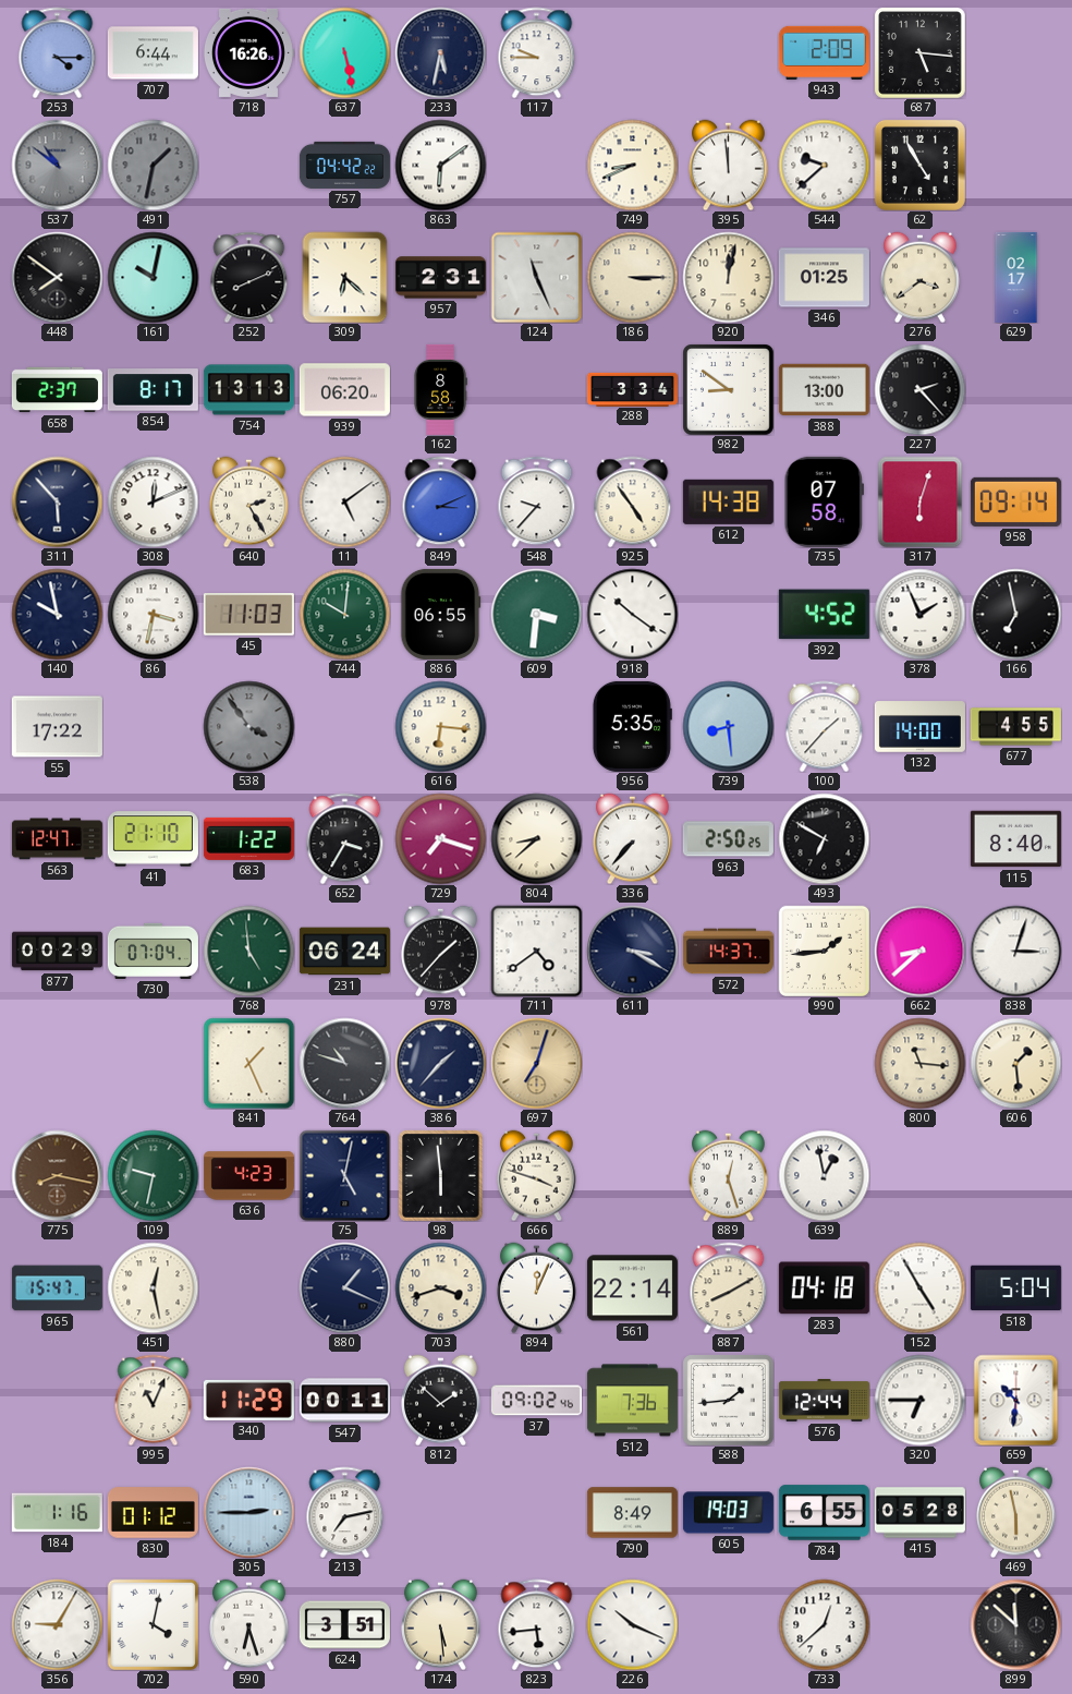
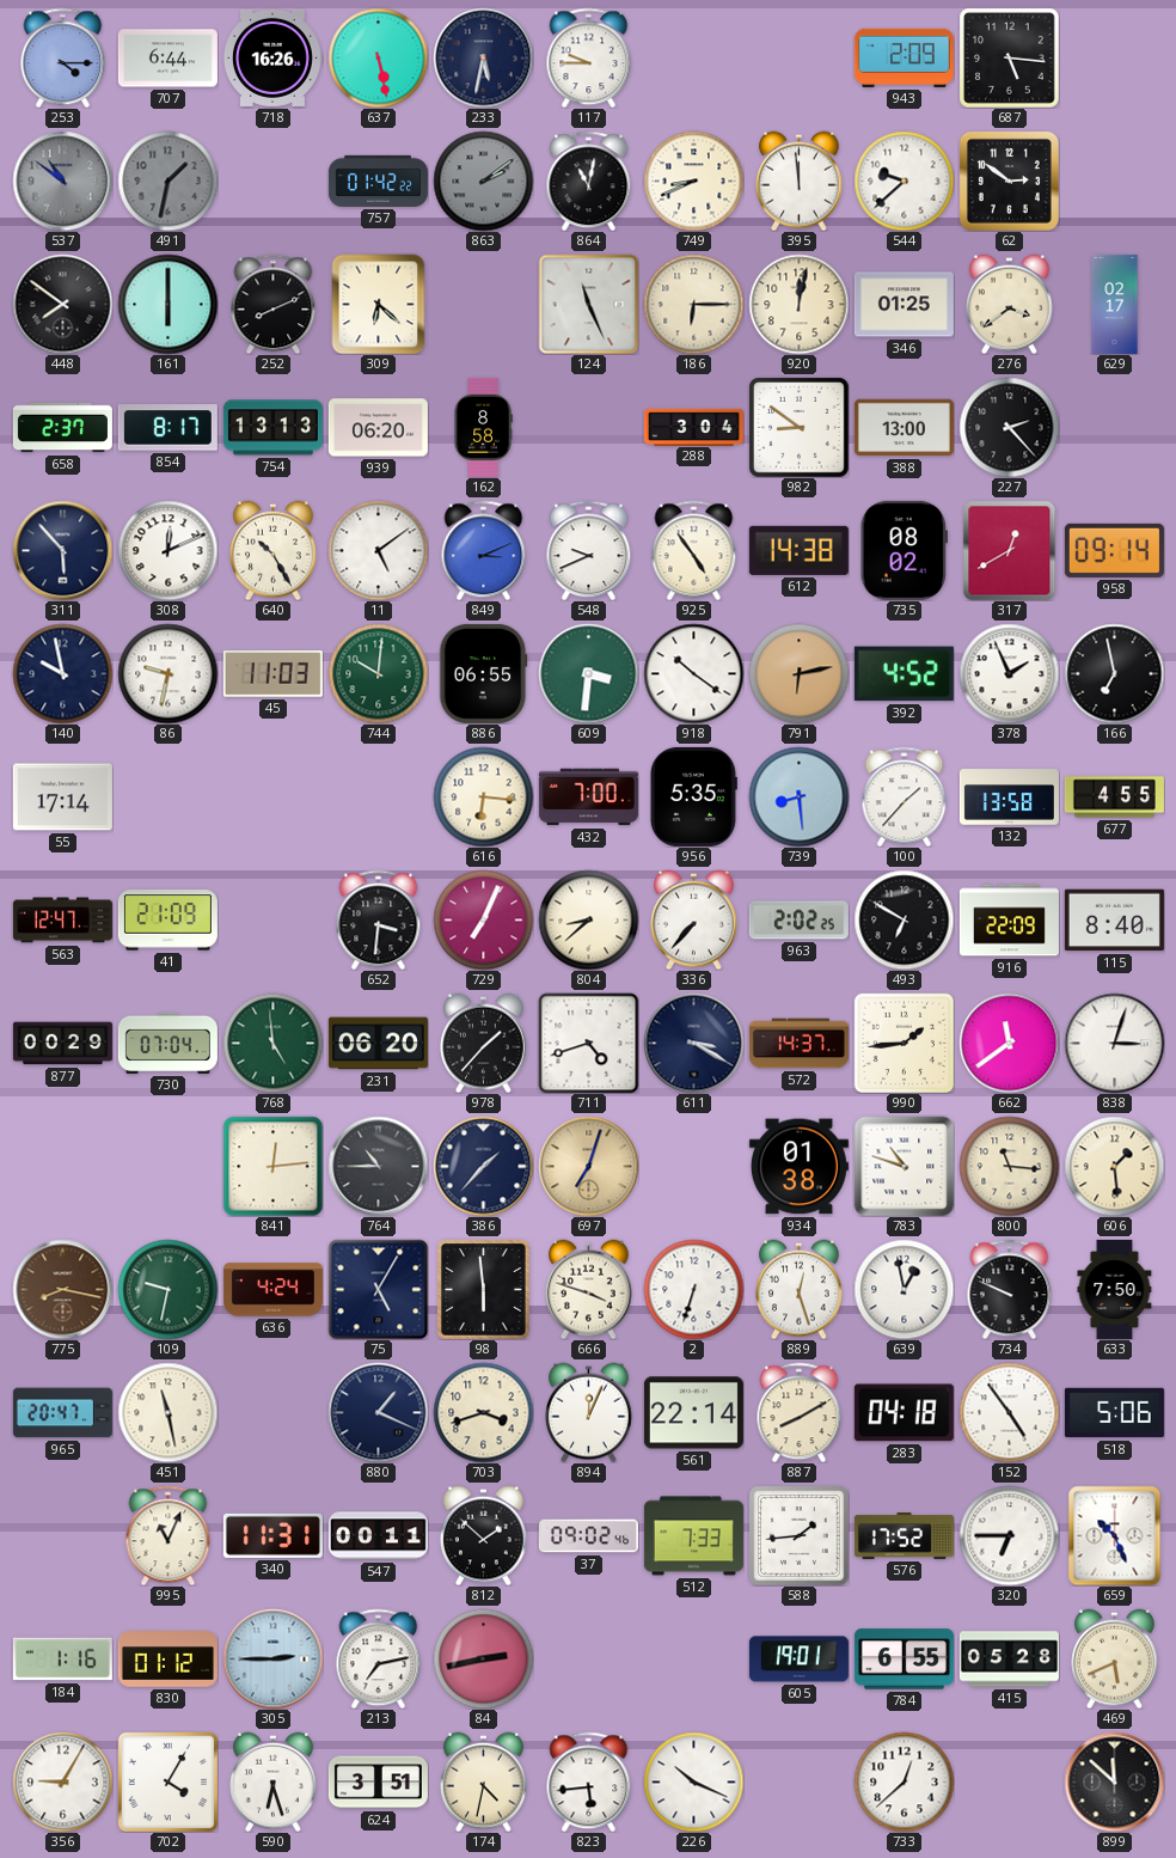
757: 04:42 -> 01:42
863: 6:09 -> 2:09
863 dial: white -> grey
864: none -> 11:02
62: 4:55 -> 2:51
161: 10:02 -> 6:00
957: 2:31 -> none
186: 3:15 -> 6:15
288: 3:34 -> 3:04
640: 2:25 -> 10:25
548: 9:37 -> 9:41
735: 07:58 -> 08:02
317: 6:03 -> 12:40
86: 3:32 -> 9:32
791: none -> 6:13
55: 17:22 -> 17:14
538: 3:54 -> none
432: none -> 7:00
132: 14:00 -> 13:58
41: 21:10 -> 21:09
683: 1:22 -> none
652: 3:35 -> 3:31
729: 7:18 -> 7:04
963: 2:50 -> 2:02
916: none -> 22:09
231: 06:24 -> 06:20
711: 4:39 -> 4:42
662: 8:38 -> 11:39
841: 1:26 -> 12:14
764: 10:48 -> 10:45
934: none -> 01:38
783: none -> 10:48
636: 4:23 -> 4:24
75: 5:02 -> 5:05
2: none -> 6:33
734: none -> 9:49
633: none -> 7:50
965: 15:47 -> 20:47
451: 12:28 -> 11:28
152: 4:55 -> 4:54
518: 5:04 -> 5:06
340: 11:29 -> 11:31
512: 7:36 -> 7:33
576: 12:44 -> 17:52
659: 10:31 -> 10:26
84: none -> 2:43
790: 8:49 -> none
605: 19:03 -> 19:01
469: 5:58 -> 5:41
702: 4:02 -> 4:05
174: 5:29 -> 4:32
